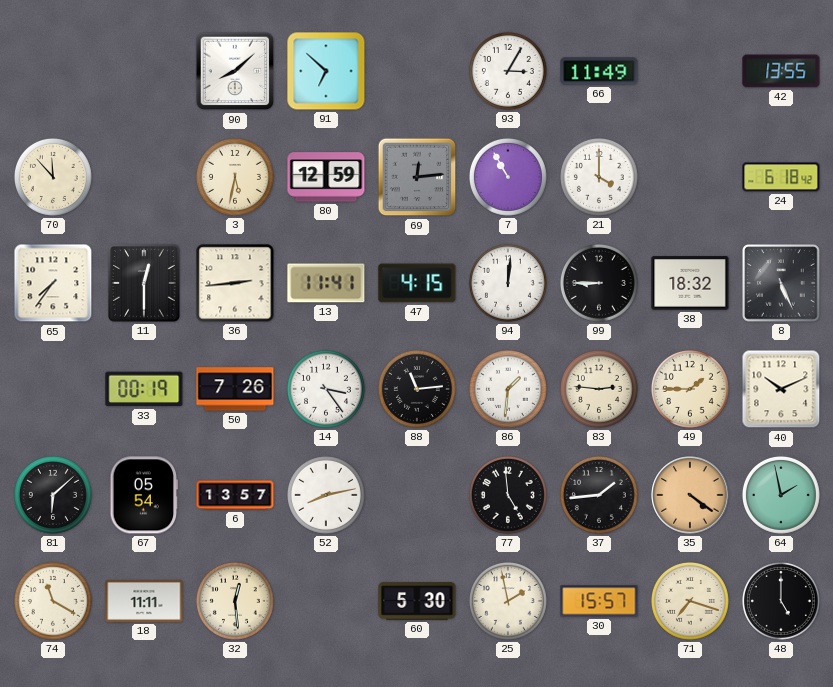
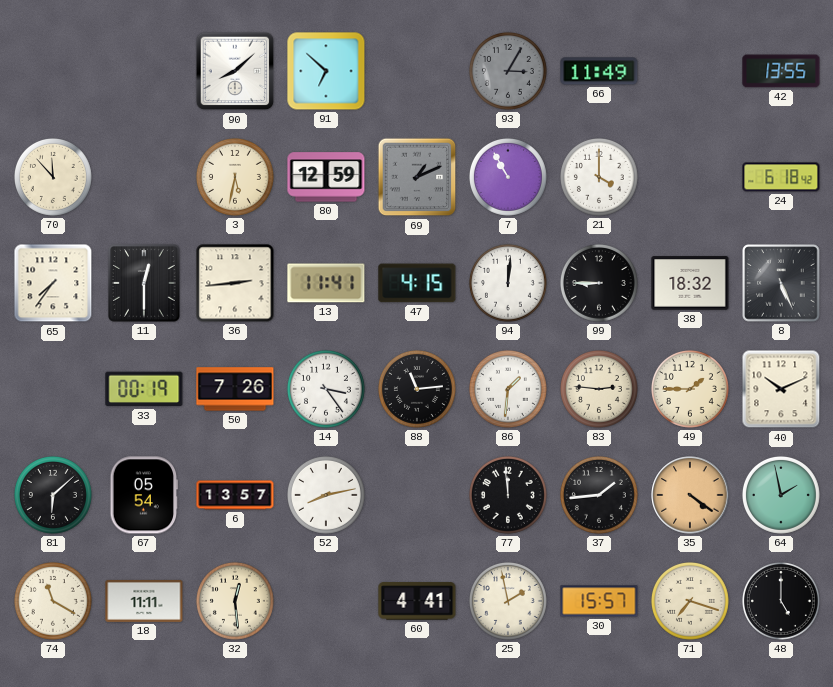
93 dial: white -> grey
69: 12:14 -> 1:11
77: 4:59 -> 11:59
60: 5:30 -> 4:41
